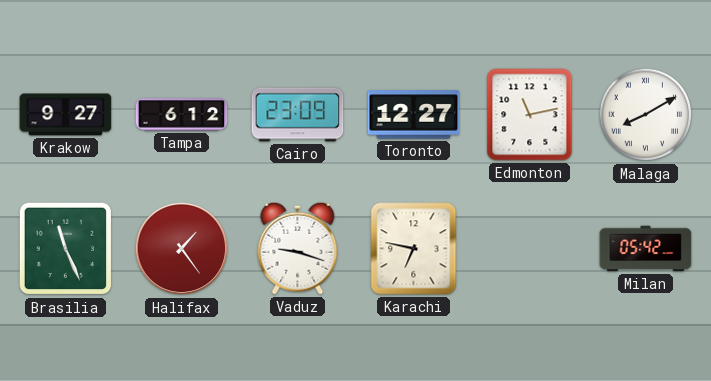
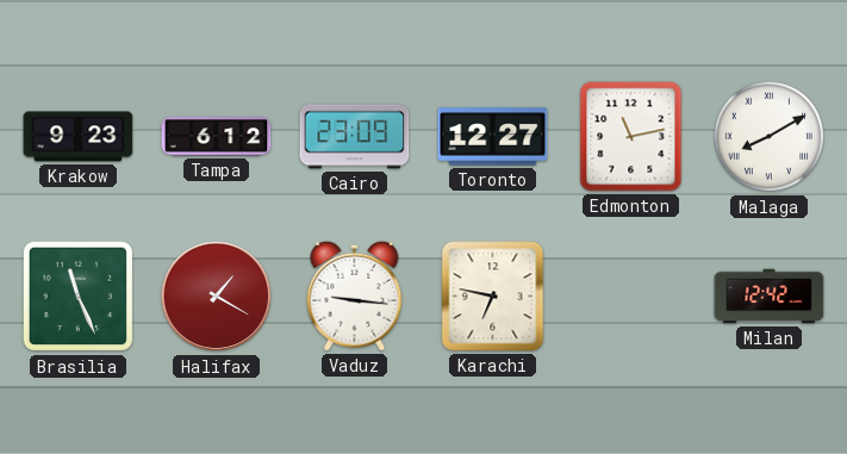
Krakow: 9:27 -> 9:23
Halifax: 1:24 -> 1:20
Vaduz: 9:18 -> 9:16
Milan: 05:42 -> 12:42
